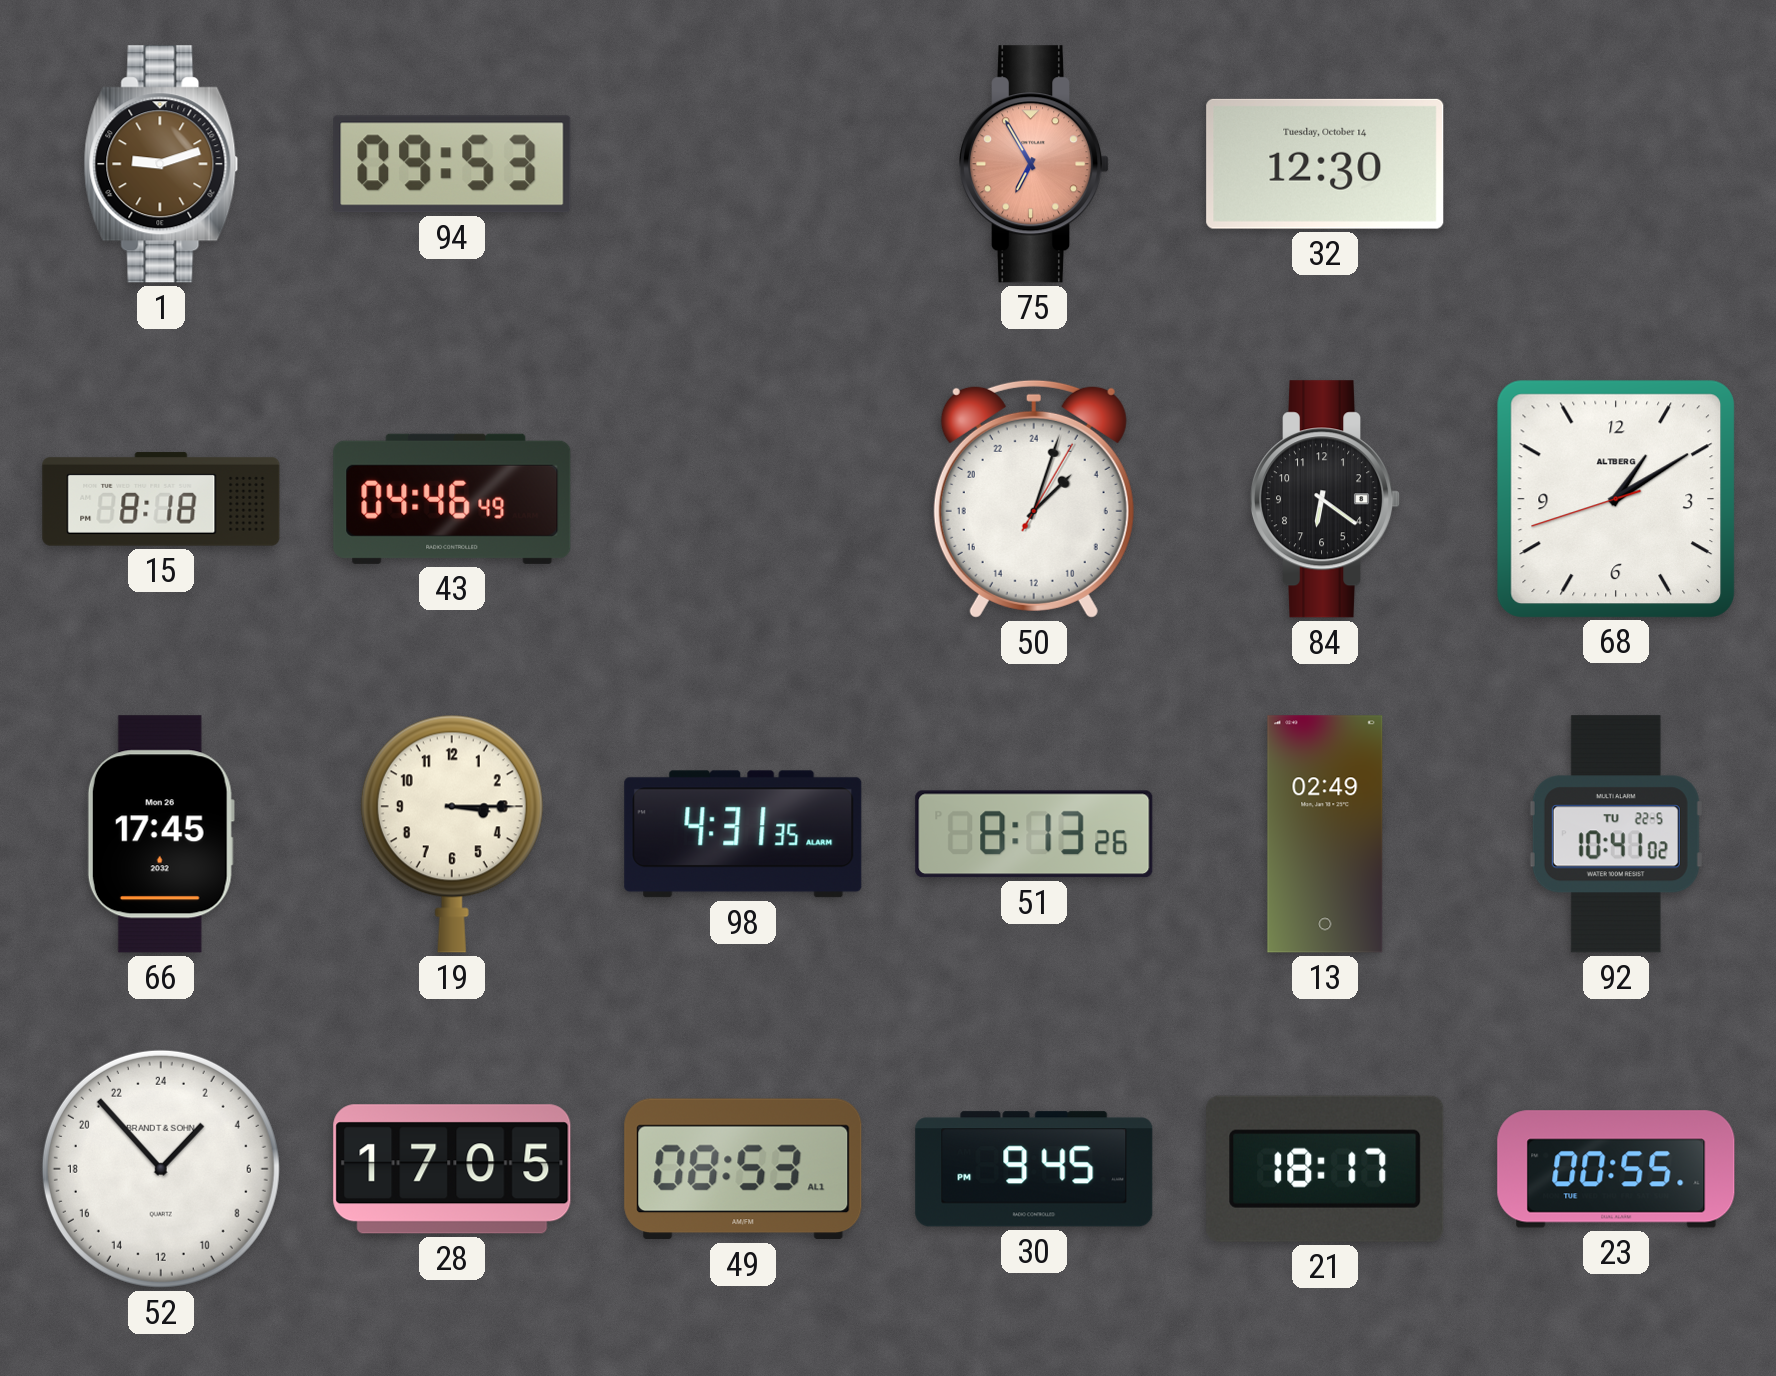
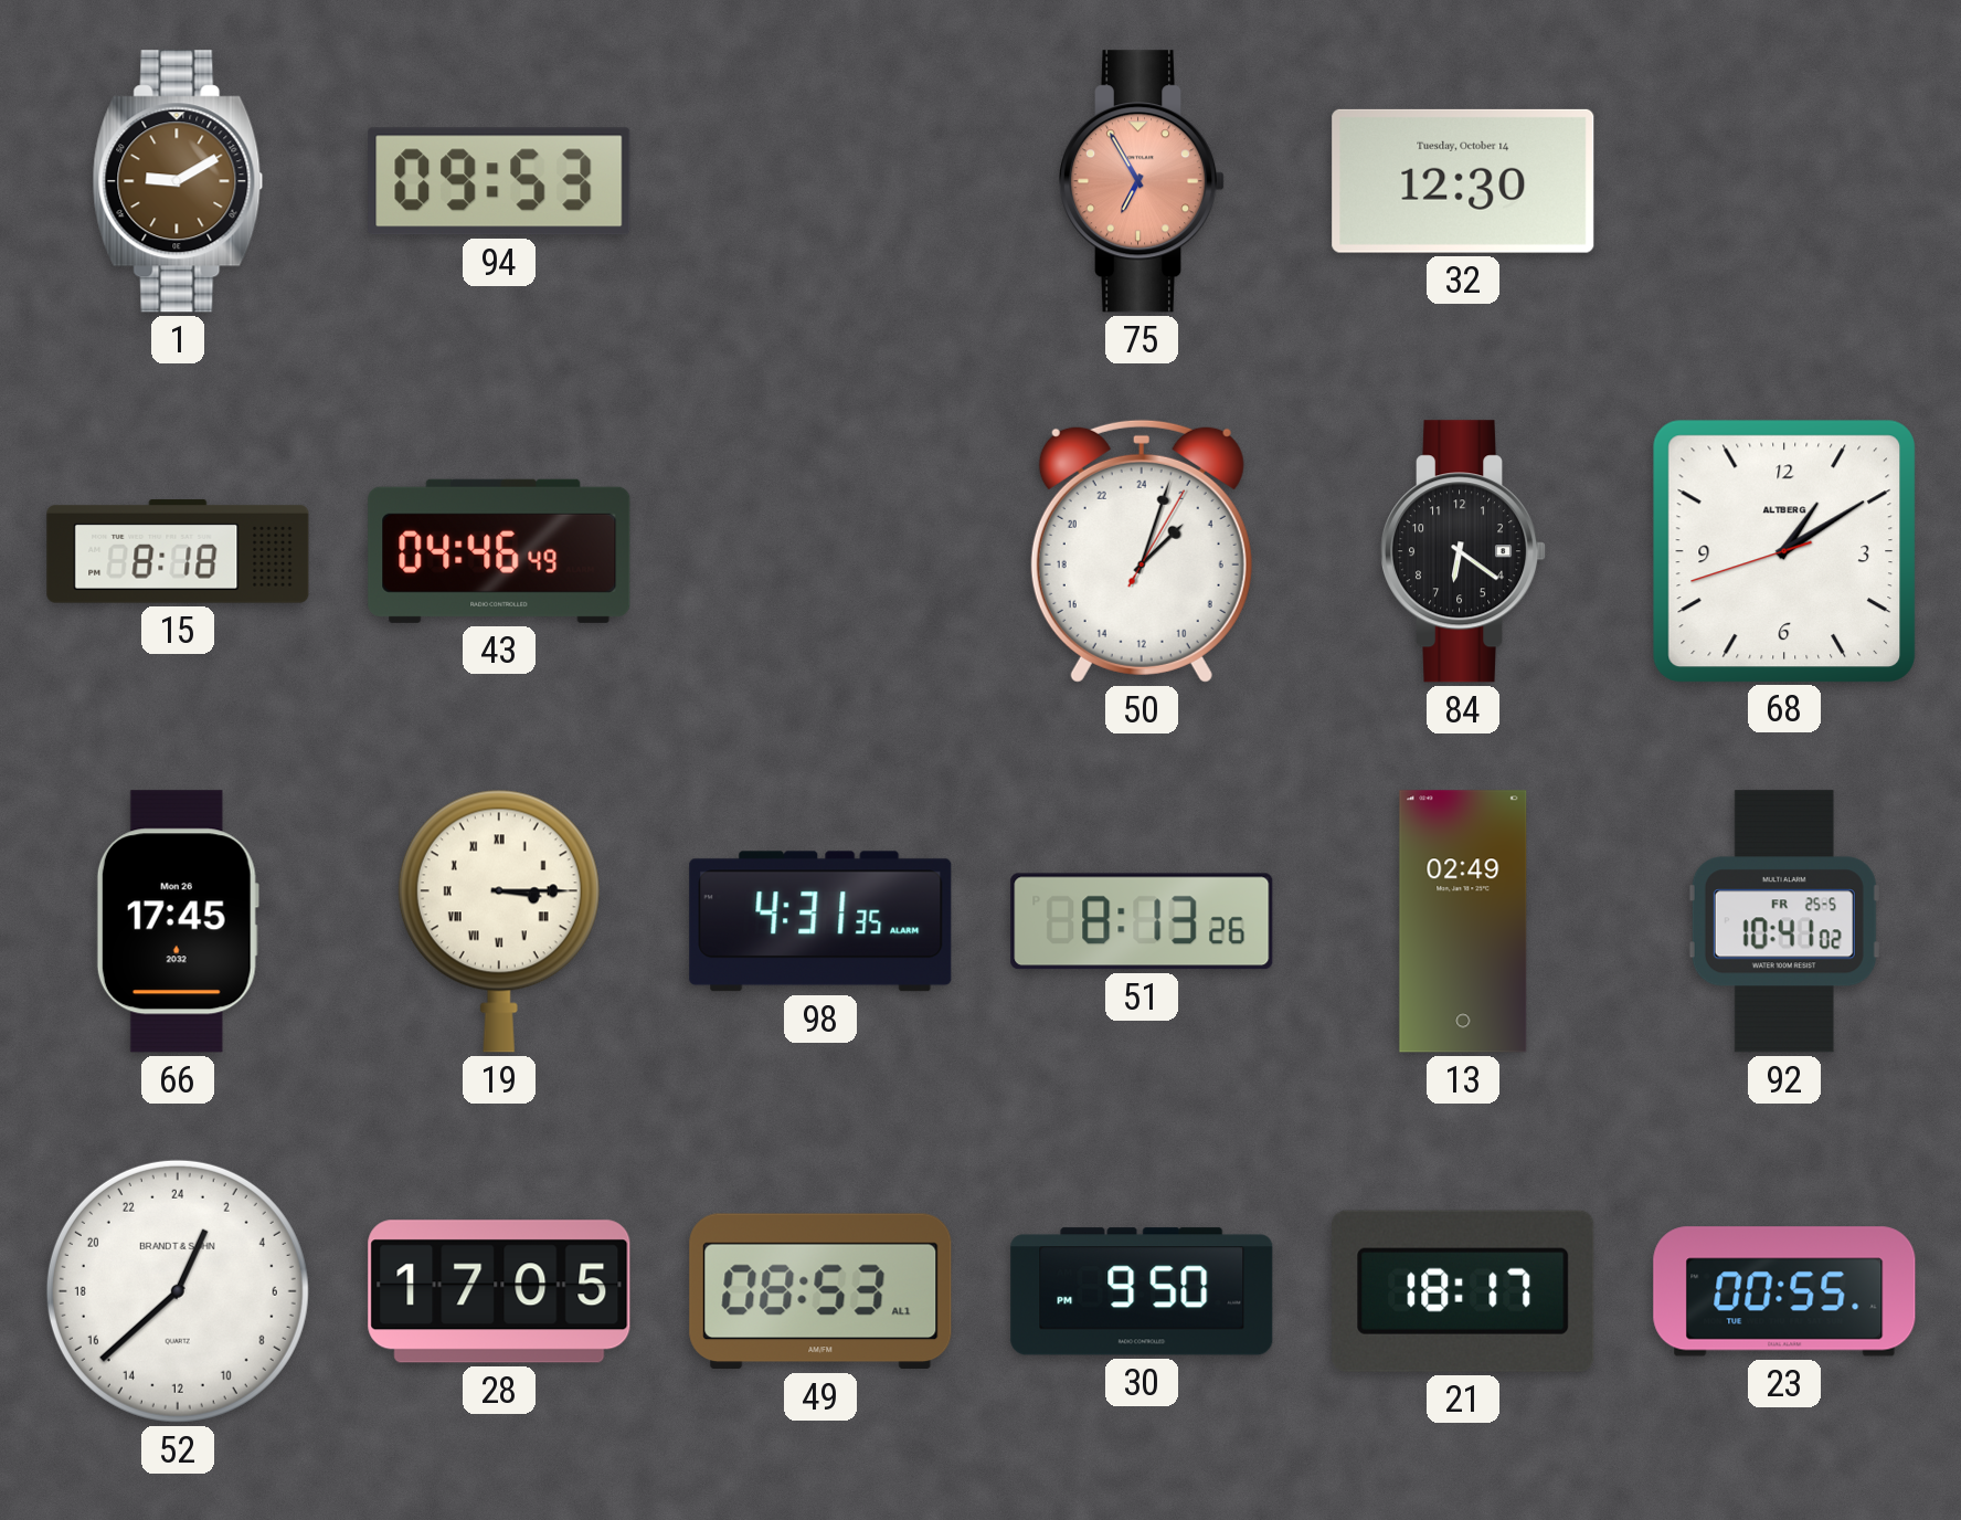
1: 9:12 -> 9:10
19 numerals: Arabic -> Roman
92 date: TU 22-5 -> FR 25-5
52: 2:53 -> 1:38
30: 9:45 -> 9:50
